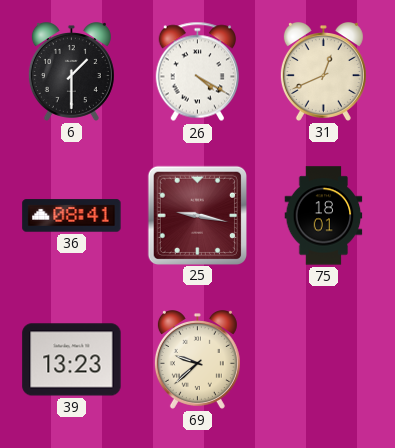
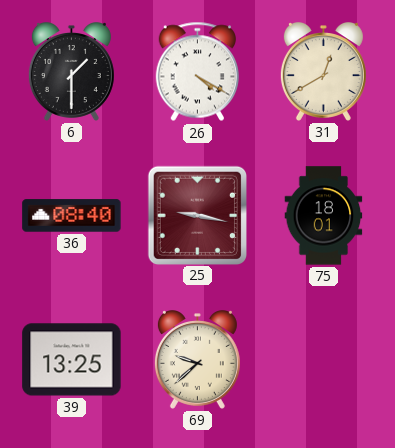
31: 12:41 -> 12:40
36: 08:41 -> 08:40
39: 13:23 -> 13:25
